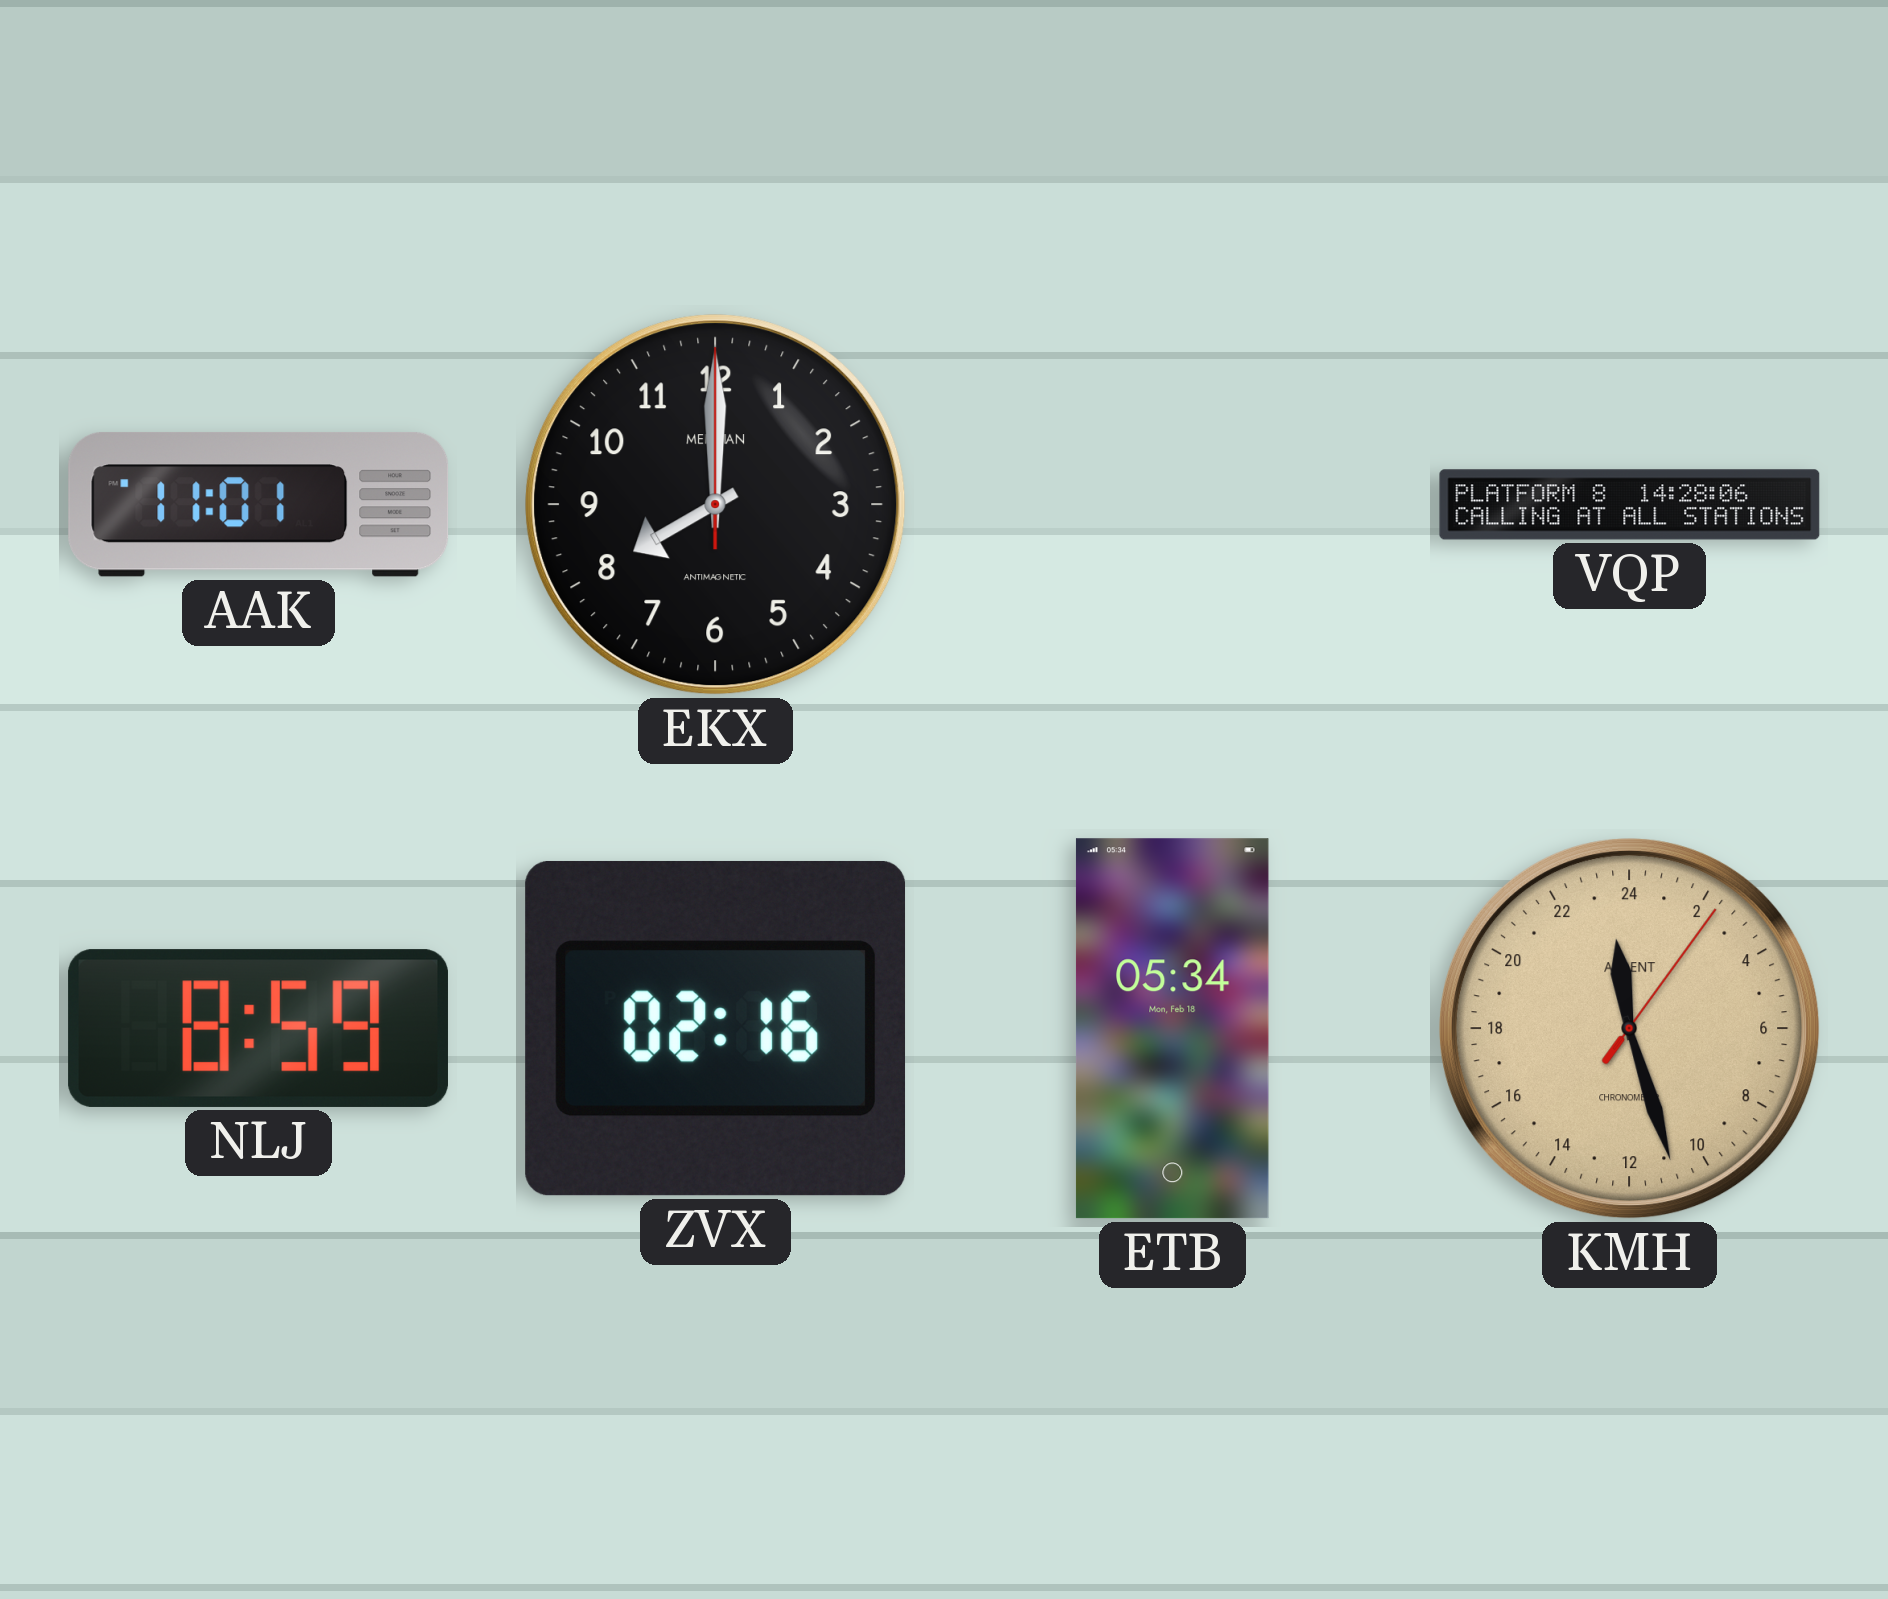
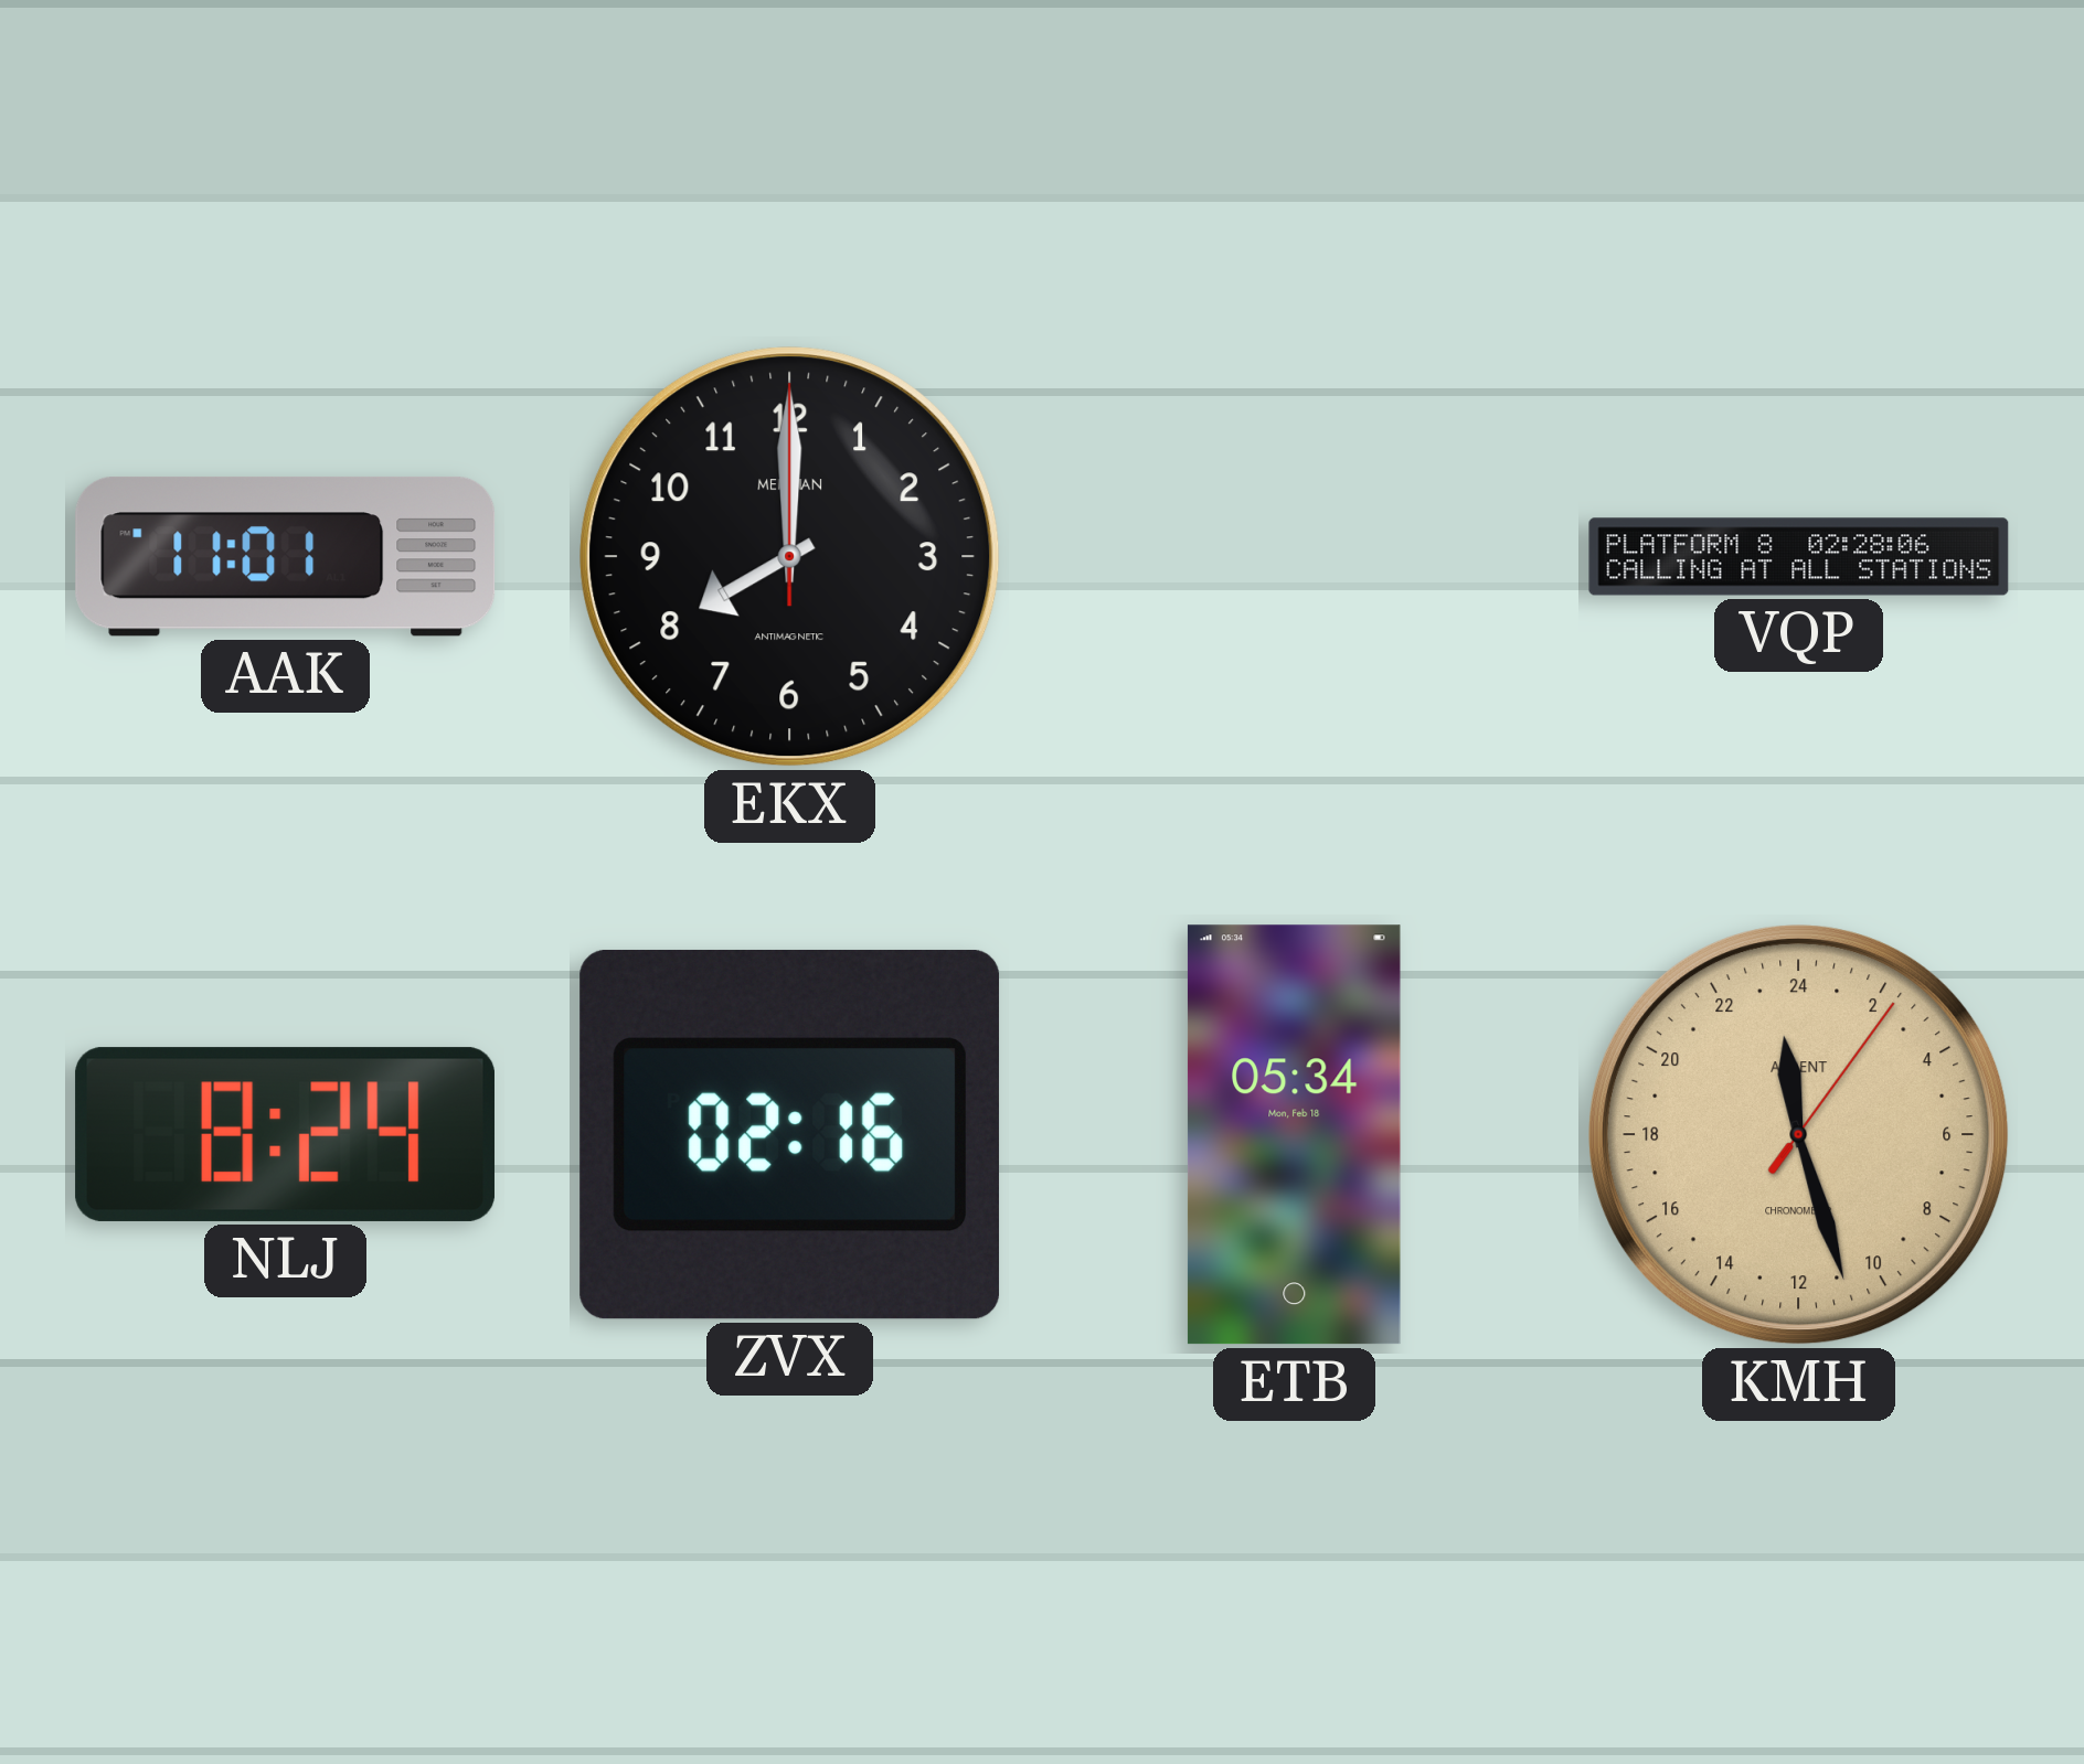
VQP: 14:28 -> 02:28
NLJ: 8:59 -> 8:24
